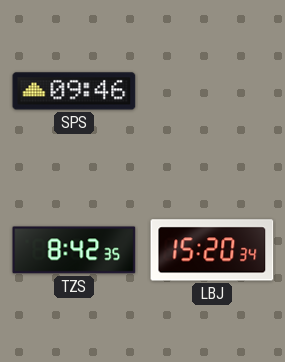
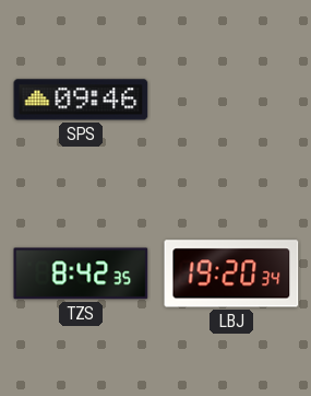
LBJ: 15:20 -> 19:20
